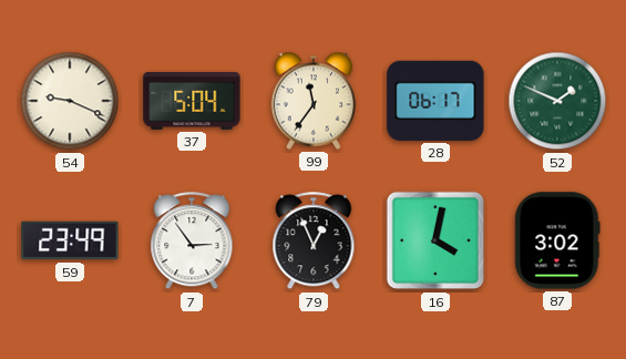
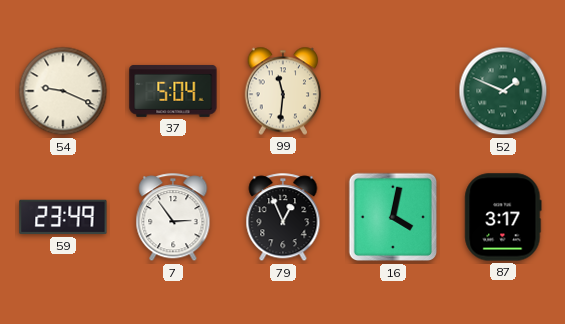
99: 11:36 -> 11:31
28: 06:17 -> none
87: 3:02 -> 3:17
